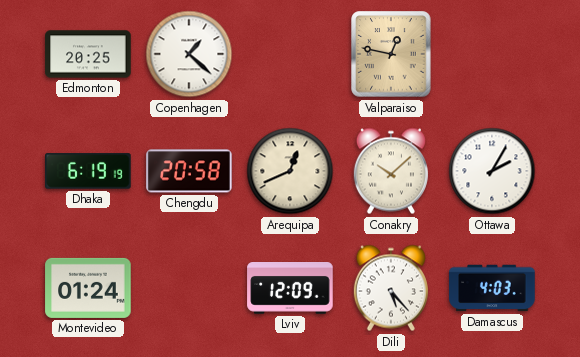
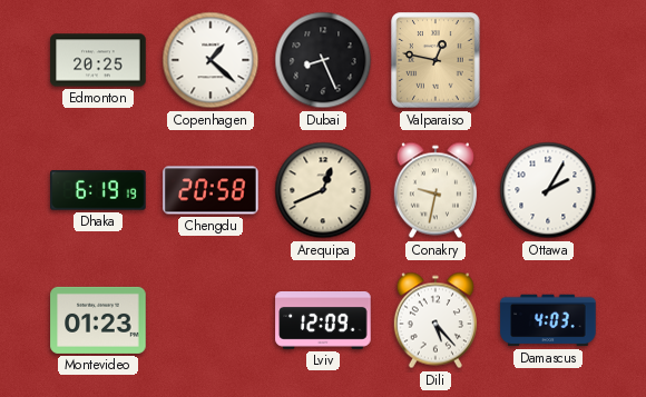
Dubai: none -> 8:26
Conakry: 10:08 -> 9:32
Montevideo: 01:24 -> 01:23
